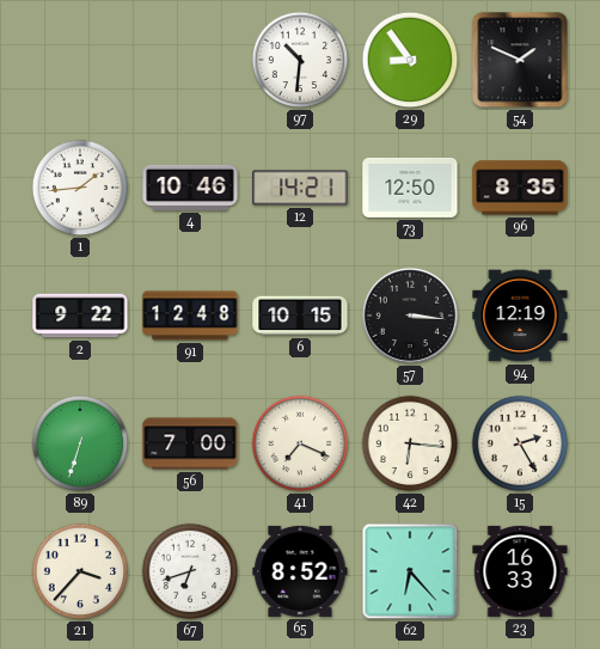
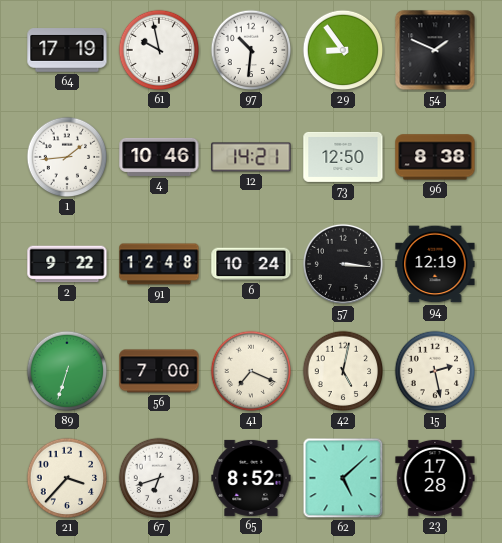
64: none -> 17:19
61: none -> 9:58
96: 8:35 -> 8:38
6: 10:15 -> 10:24
42: 6:16 -> 5:02
15: 2:25 -> 2:28
62: 6:23 -> 5:08
23: 16:33 -> 17:28
